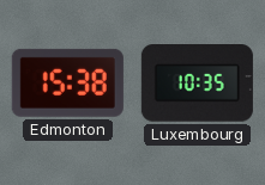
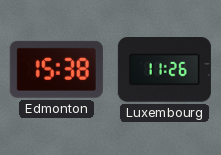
Luxembourg: 10:35 -> 11:26
